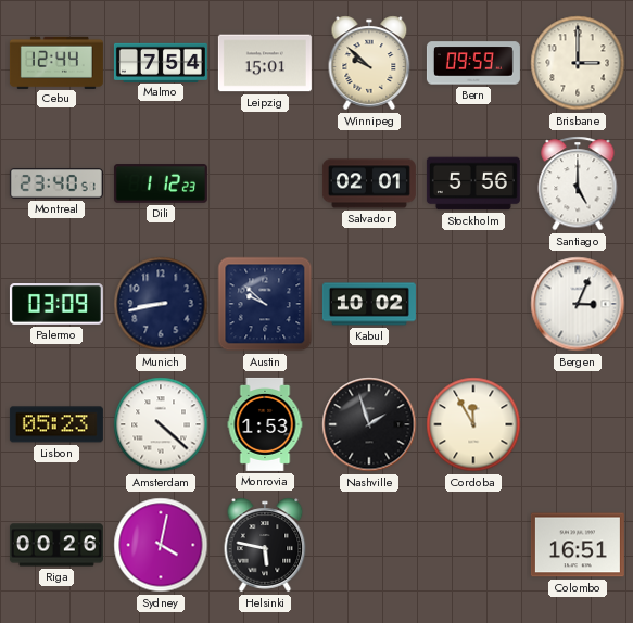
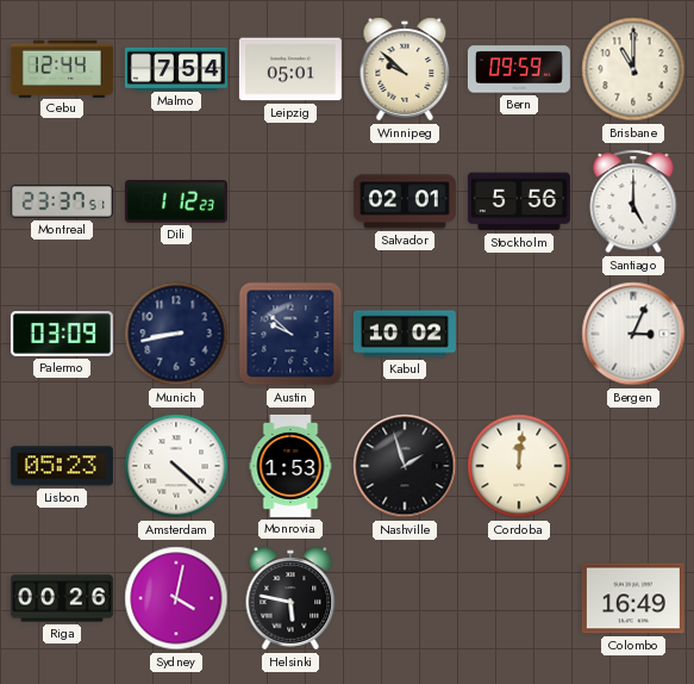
Leipzig: 15:01 -> 05:01
Brisbane: 3:00 -> 11:00
Montreal: 23:40 -> 23:37
Cordoba: 11:55 -> 12:01
Colombo: 16:51 -> 16:49
